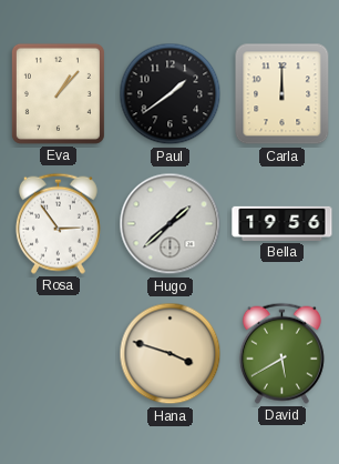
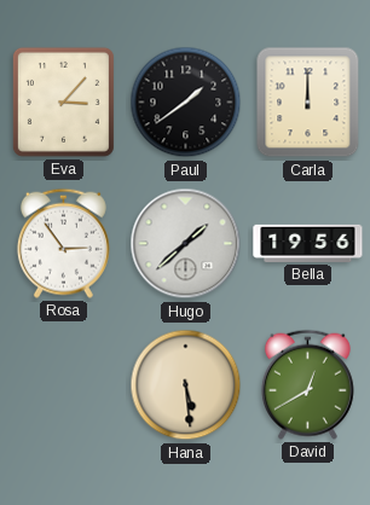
Eva: 1:07 -> 3:07
Hana: 3:48 -> 5:29
David: 5:40 -> 12:40
